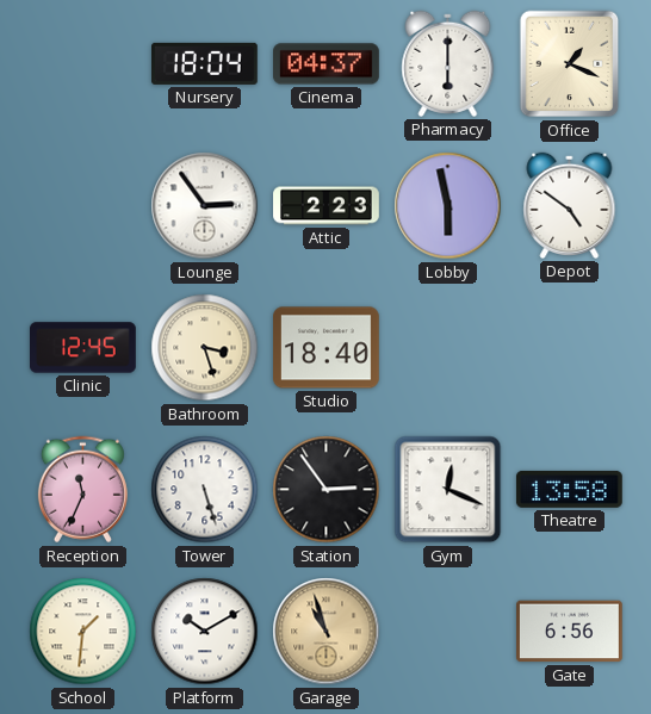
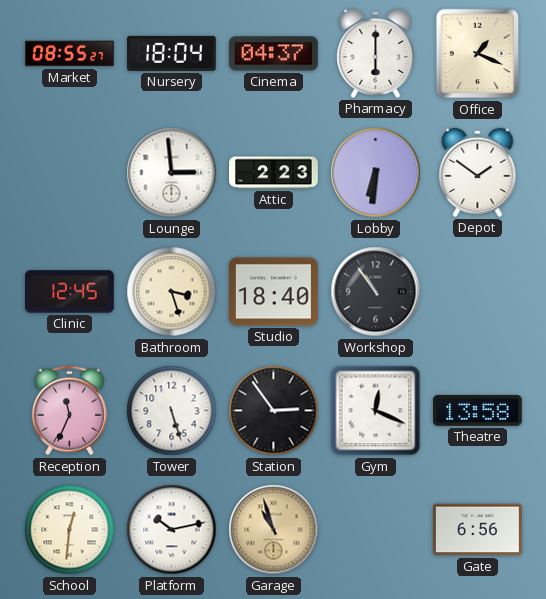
Market: none -> 08:55
Lounge: 2:54 -> 2:59
Lobby: 5:58 -> 6:31
Depot: 4:51 -> 1:51
Workshop: none -> 10:54
School: 1:31 -> 12:31
Platform: 10:10 -> 10:13
